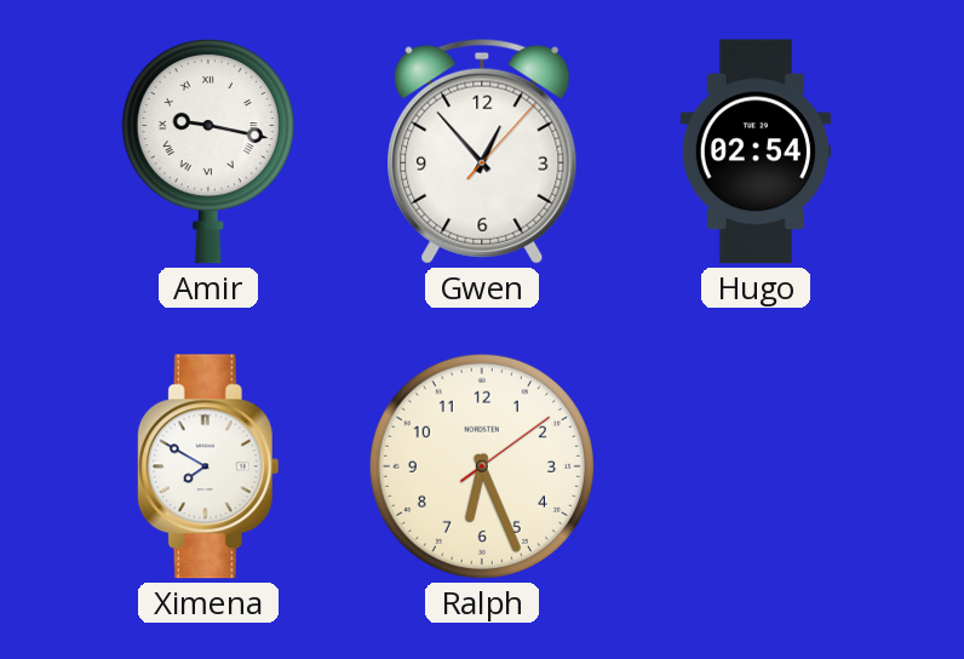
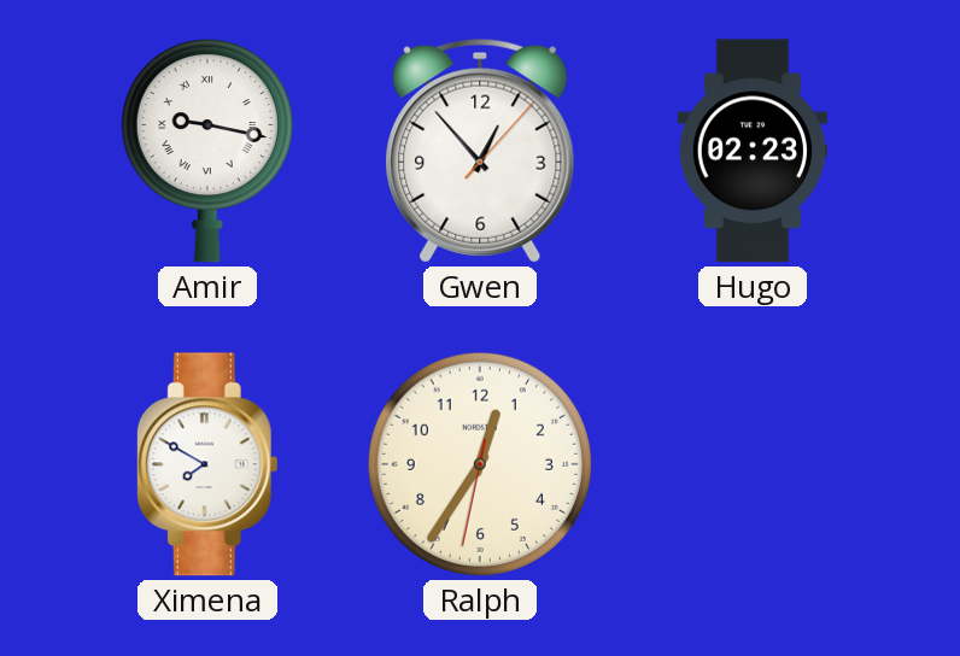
Hugo: 02:54 -> 02:23
Ralph: 6:26 -> 12:35
